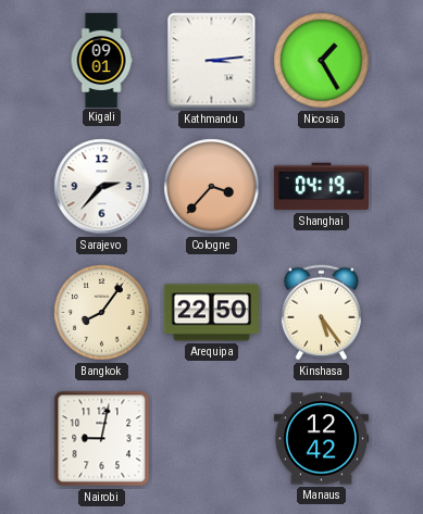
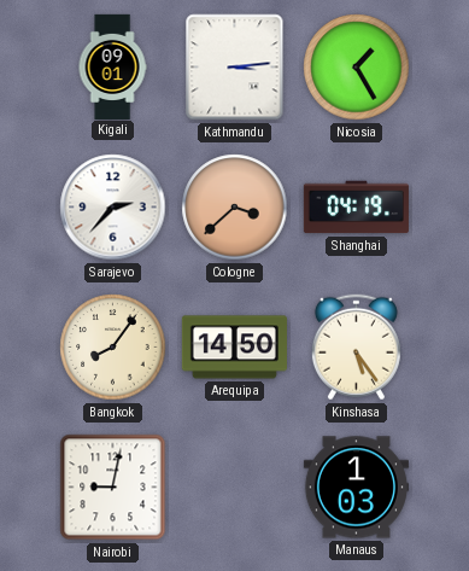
Cologne: 3:37 -> 3:38
Arequipa: 22:50 -> 14:50
Manaus: 12:42 -> 1:03
